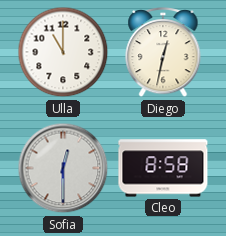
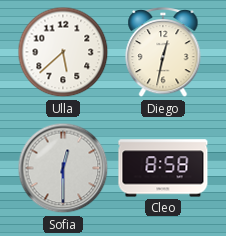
Ulla: 11:00 -> 5:38
